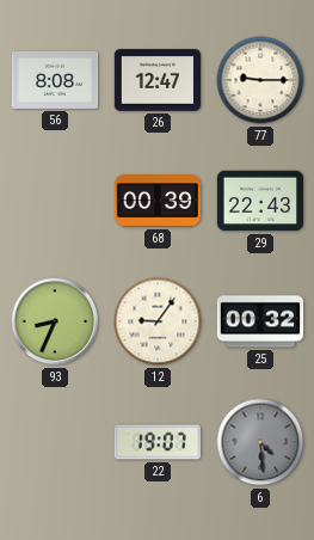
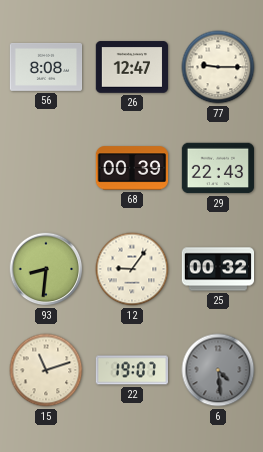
93: 8:34 -> 8:31
15: none -> 11:12
